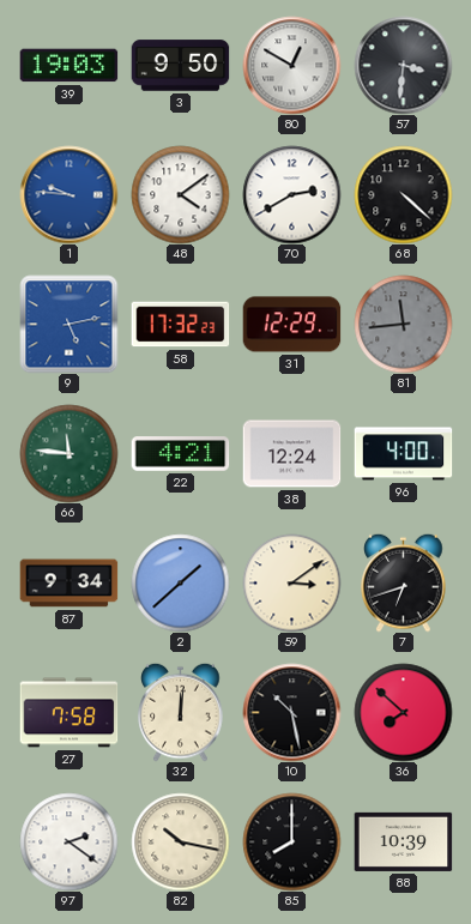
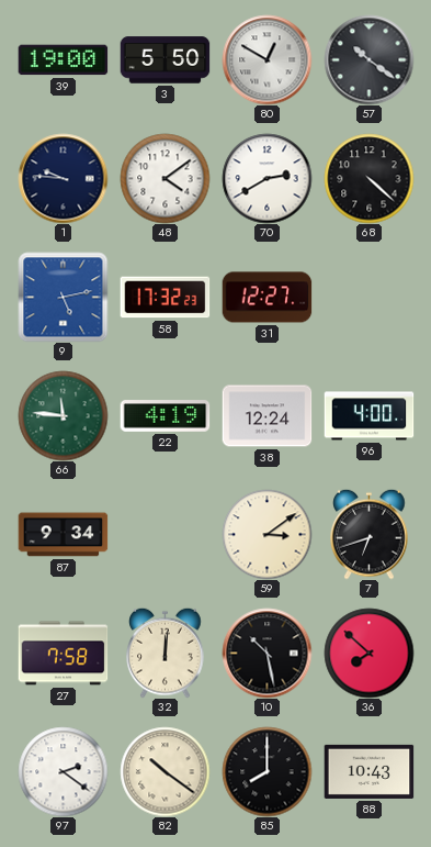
39: 19:03 -> 19:00
3: 9:50 -> 5:50
57: 3:31 -> 10:21
1 dial: blue -> navy
31: 12:29 -> 12:27
81: 11:44 -> none
22: 4:21 -> 4:19
2: 1:38 -> none
82: 10:17 -> 10:21
88: 10:39 -> 10:43
